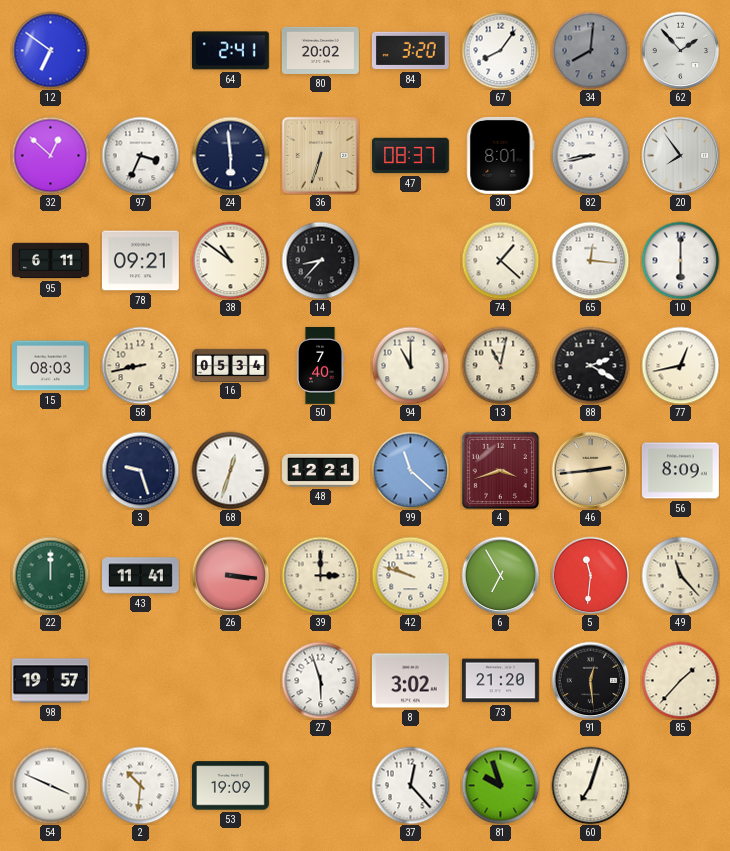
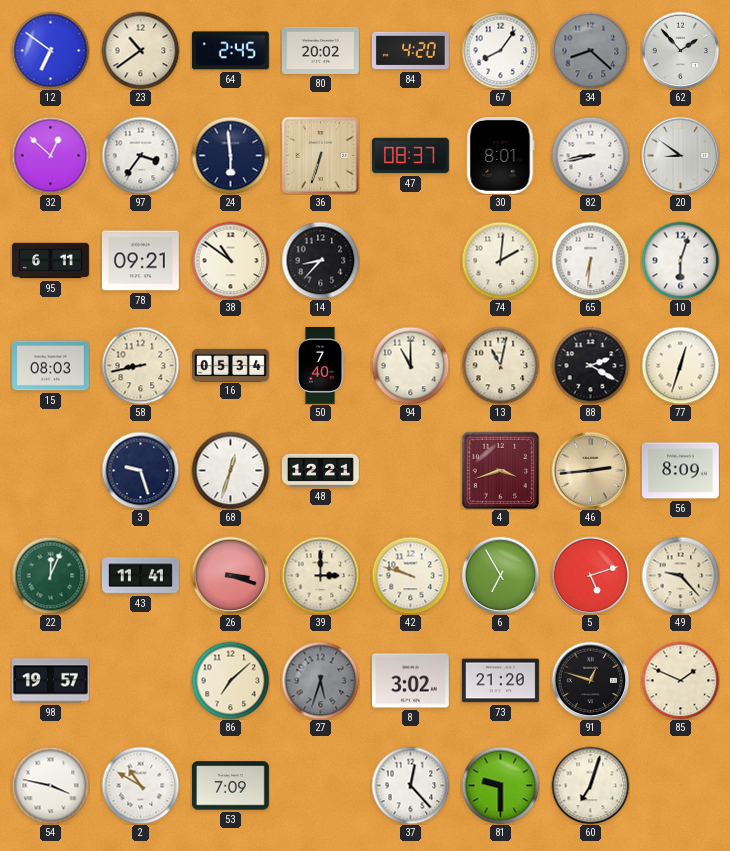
23: none -> 10:39
64: 2:41 -> 2:45
84: 3:20 -> 4:20
34: 8:01 -> 8:22
97: 3:34 -> 3:36
20: 7:54 -> 8:51
74: 1:22 -> 2:01
65: 12:16 -> 6:31
10: 6:00 -> 6:03
77: 12:43 -> 12:33
99: 11:22 -> none
22: 12:00 -> 12:04
26: 3:16 -> 3:18
5: 11:31 -> 5:12
49: 11:23 -> 9:23
86: none -> 7:08
27: 5:57 -> 5:33
27 dial: white -> grey
91: 12:29 -> 12:48
85: 1:37 -> 1:49
54: 3:49 -> 3:47
2: 10:31 -> 10:50
53: 19:09 -> 7:09
81: 9:57 -> 9:30
